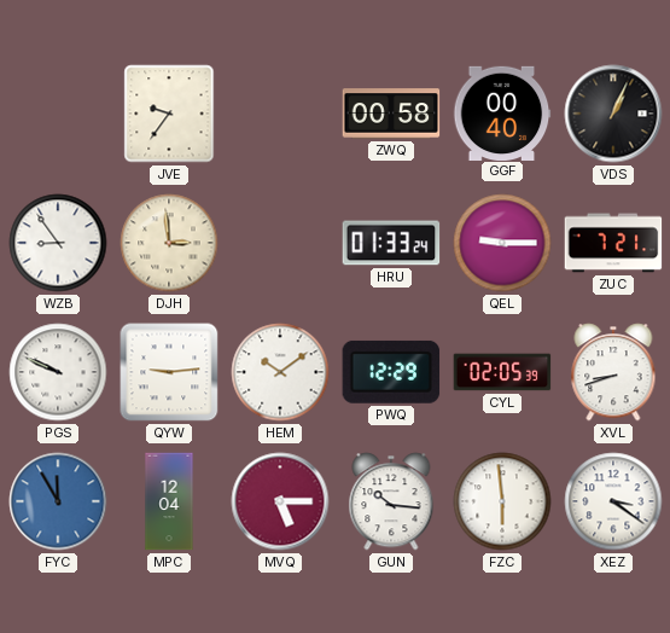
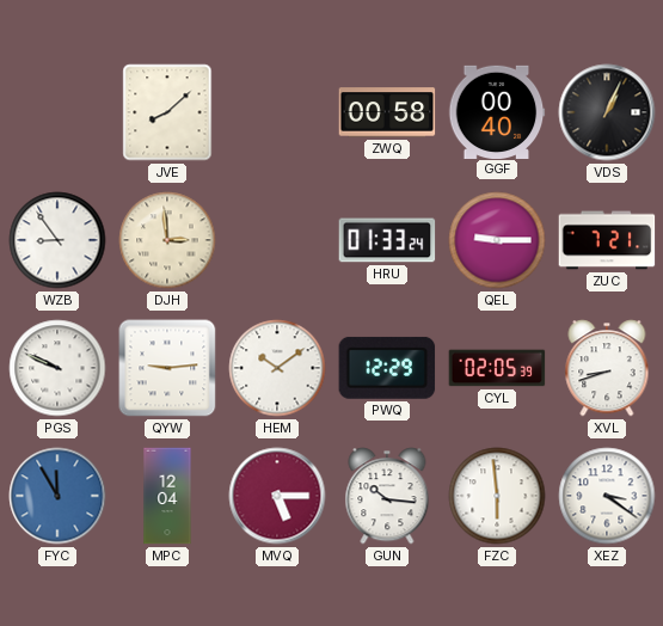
JVE: 9:36 -> 8:08
